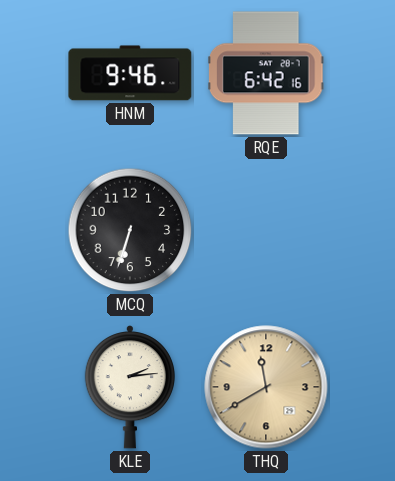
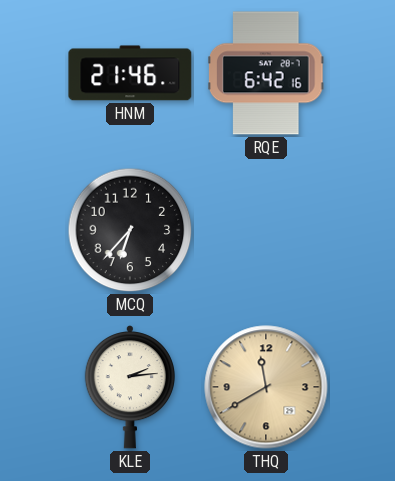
HNM: 9:46 -> 21:46
MCQ: 6:33 -> 6:37
